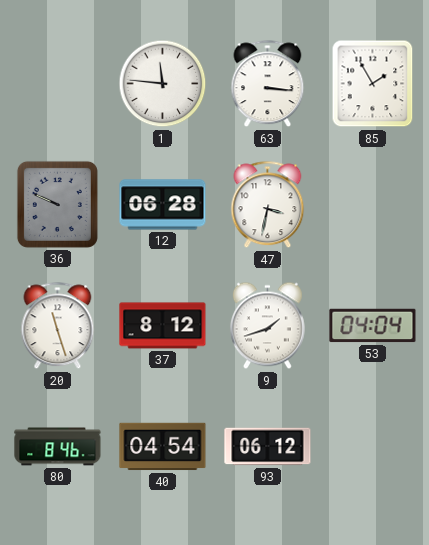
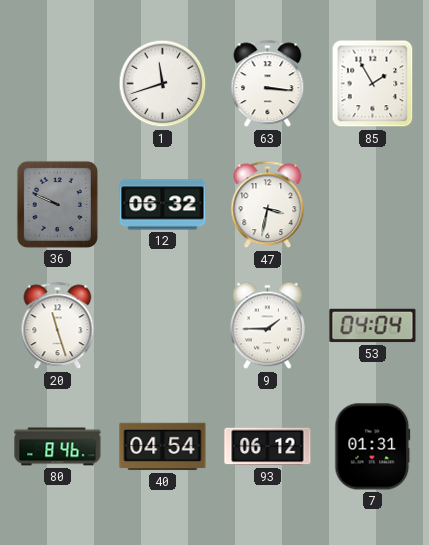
1: 11:46 -> 11:42
12: 06:28 -> 06:32
37: 8:12 -> none
9: 1:42 -> 1:45
7: none -> 01:31
